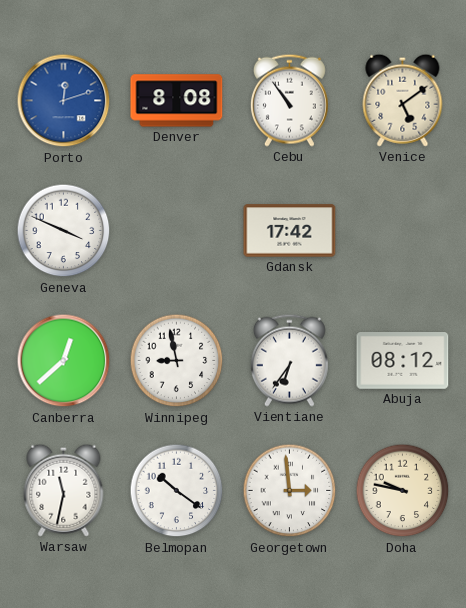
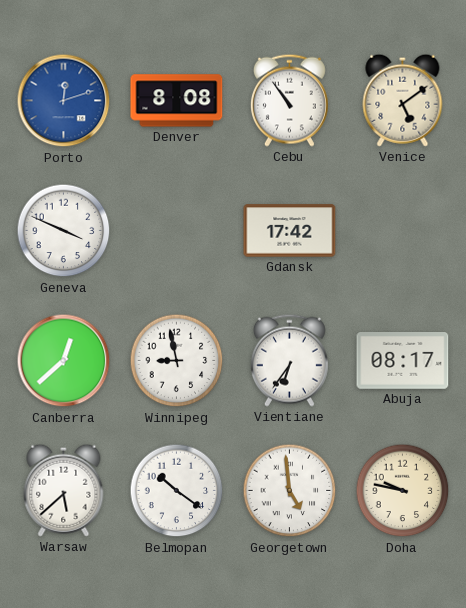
Abuja: 08:12 -> 08:17
Warsaw: 11:32 -> 5:38
Georgetown: 2:59 -> 4:59
